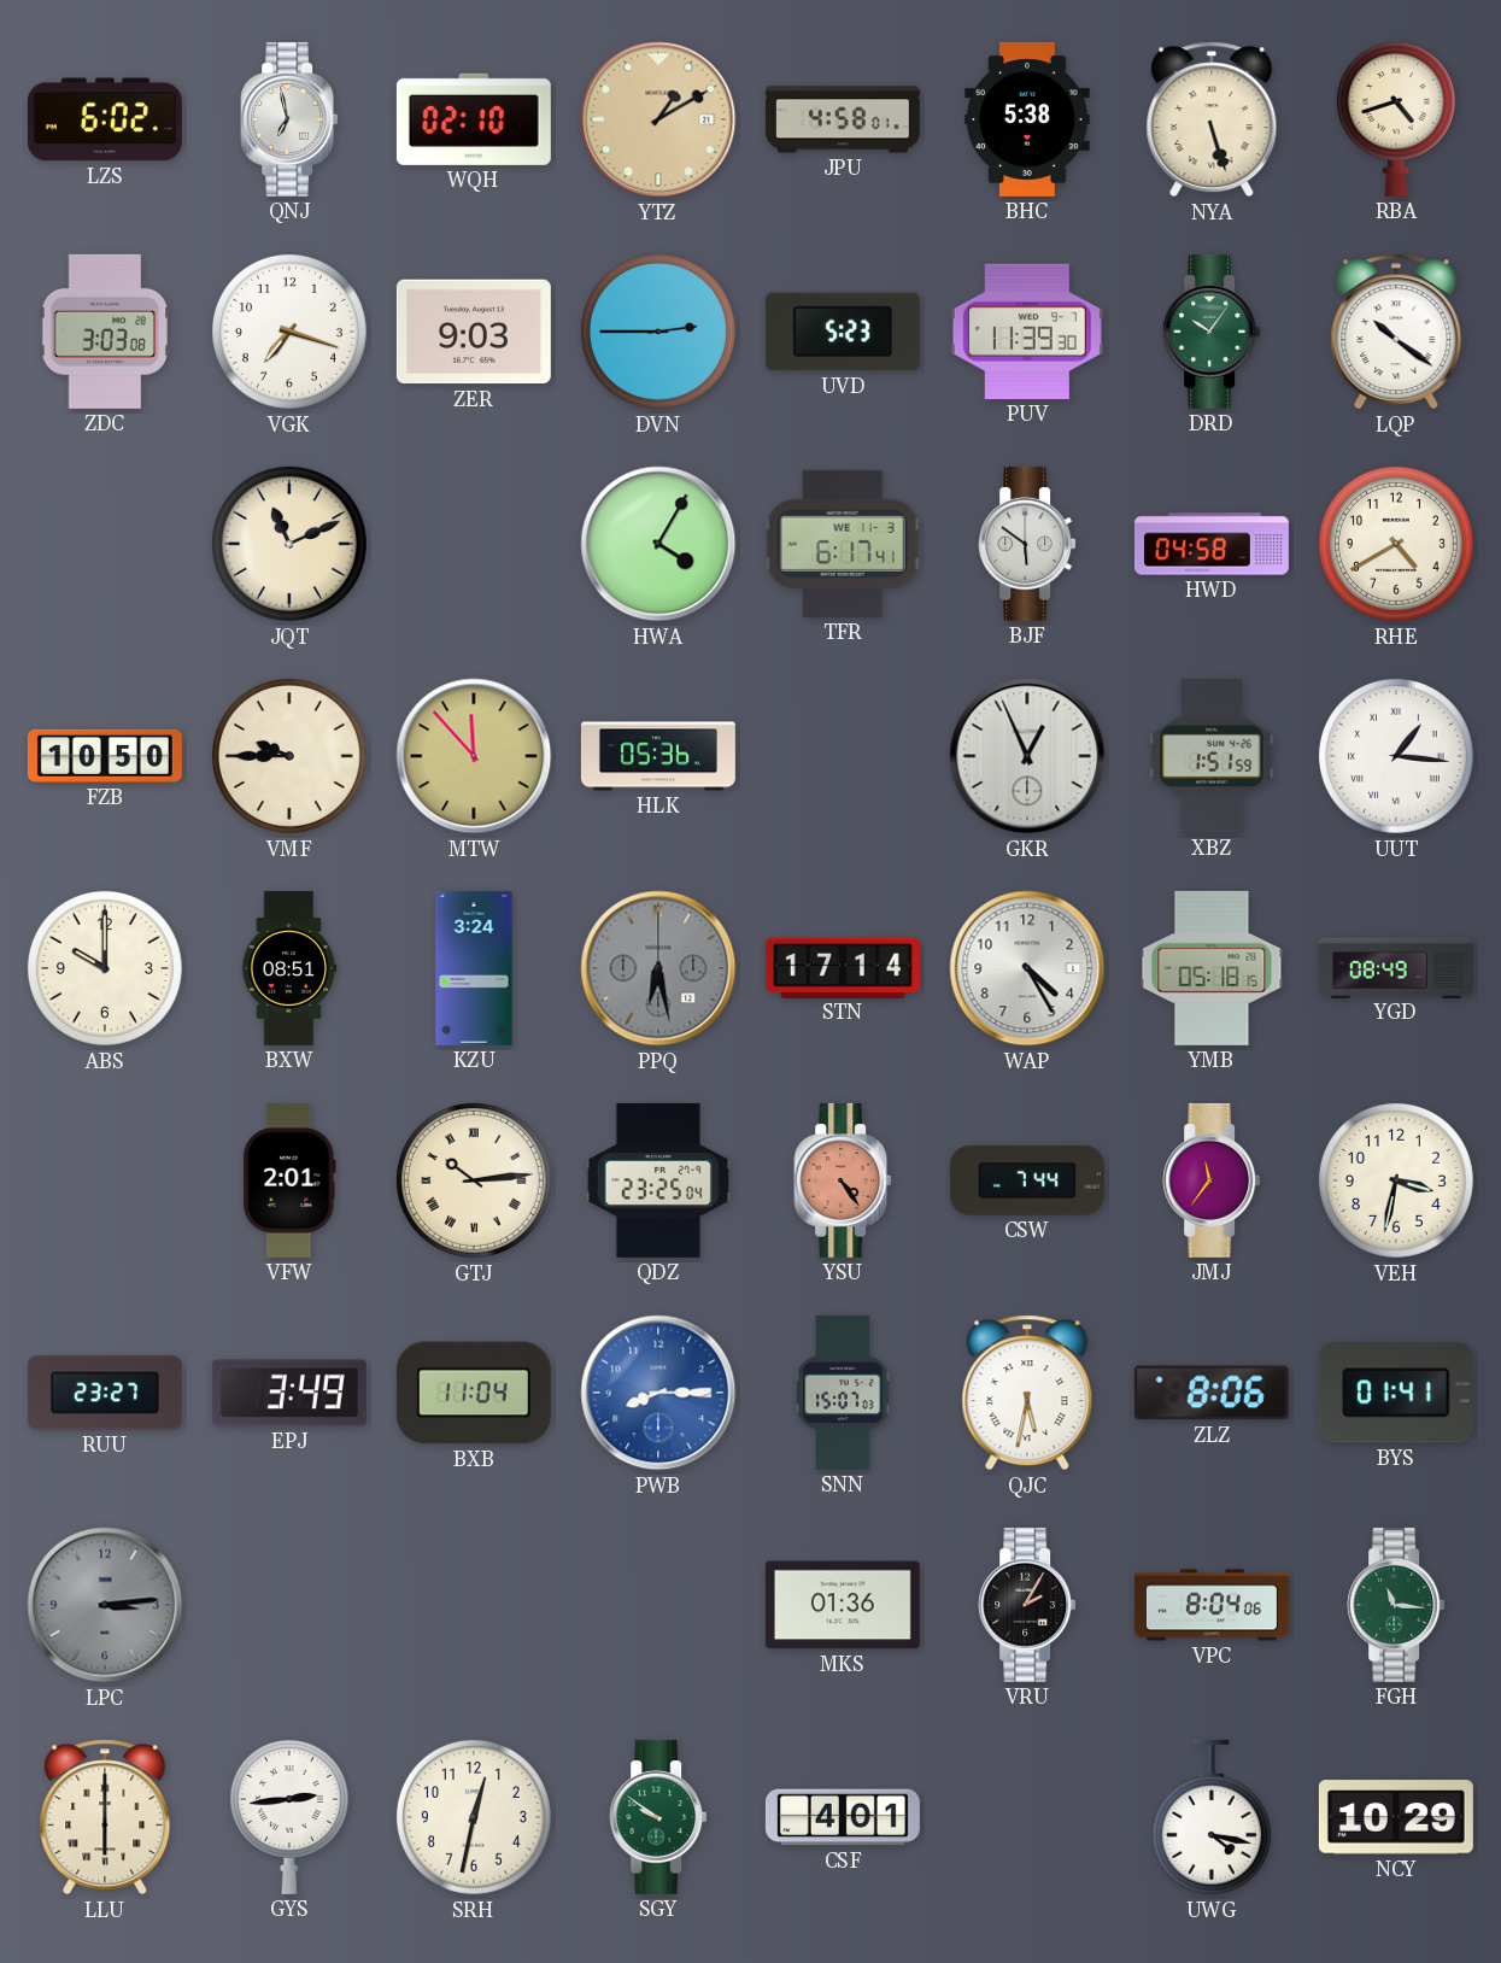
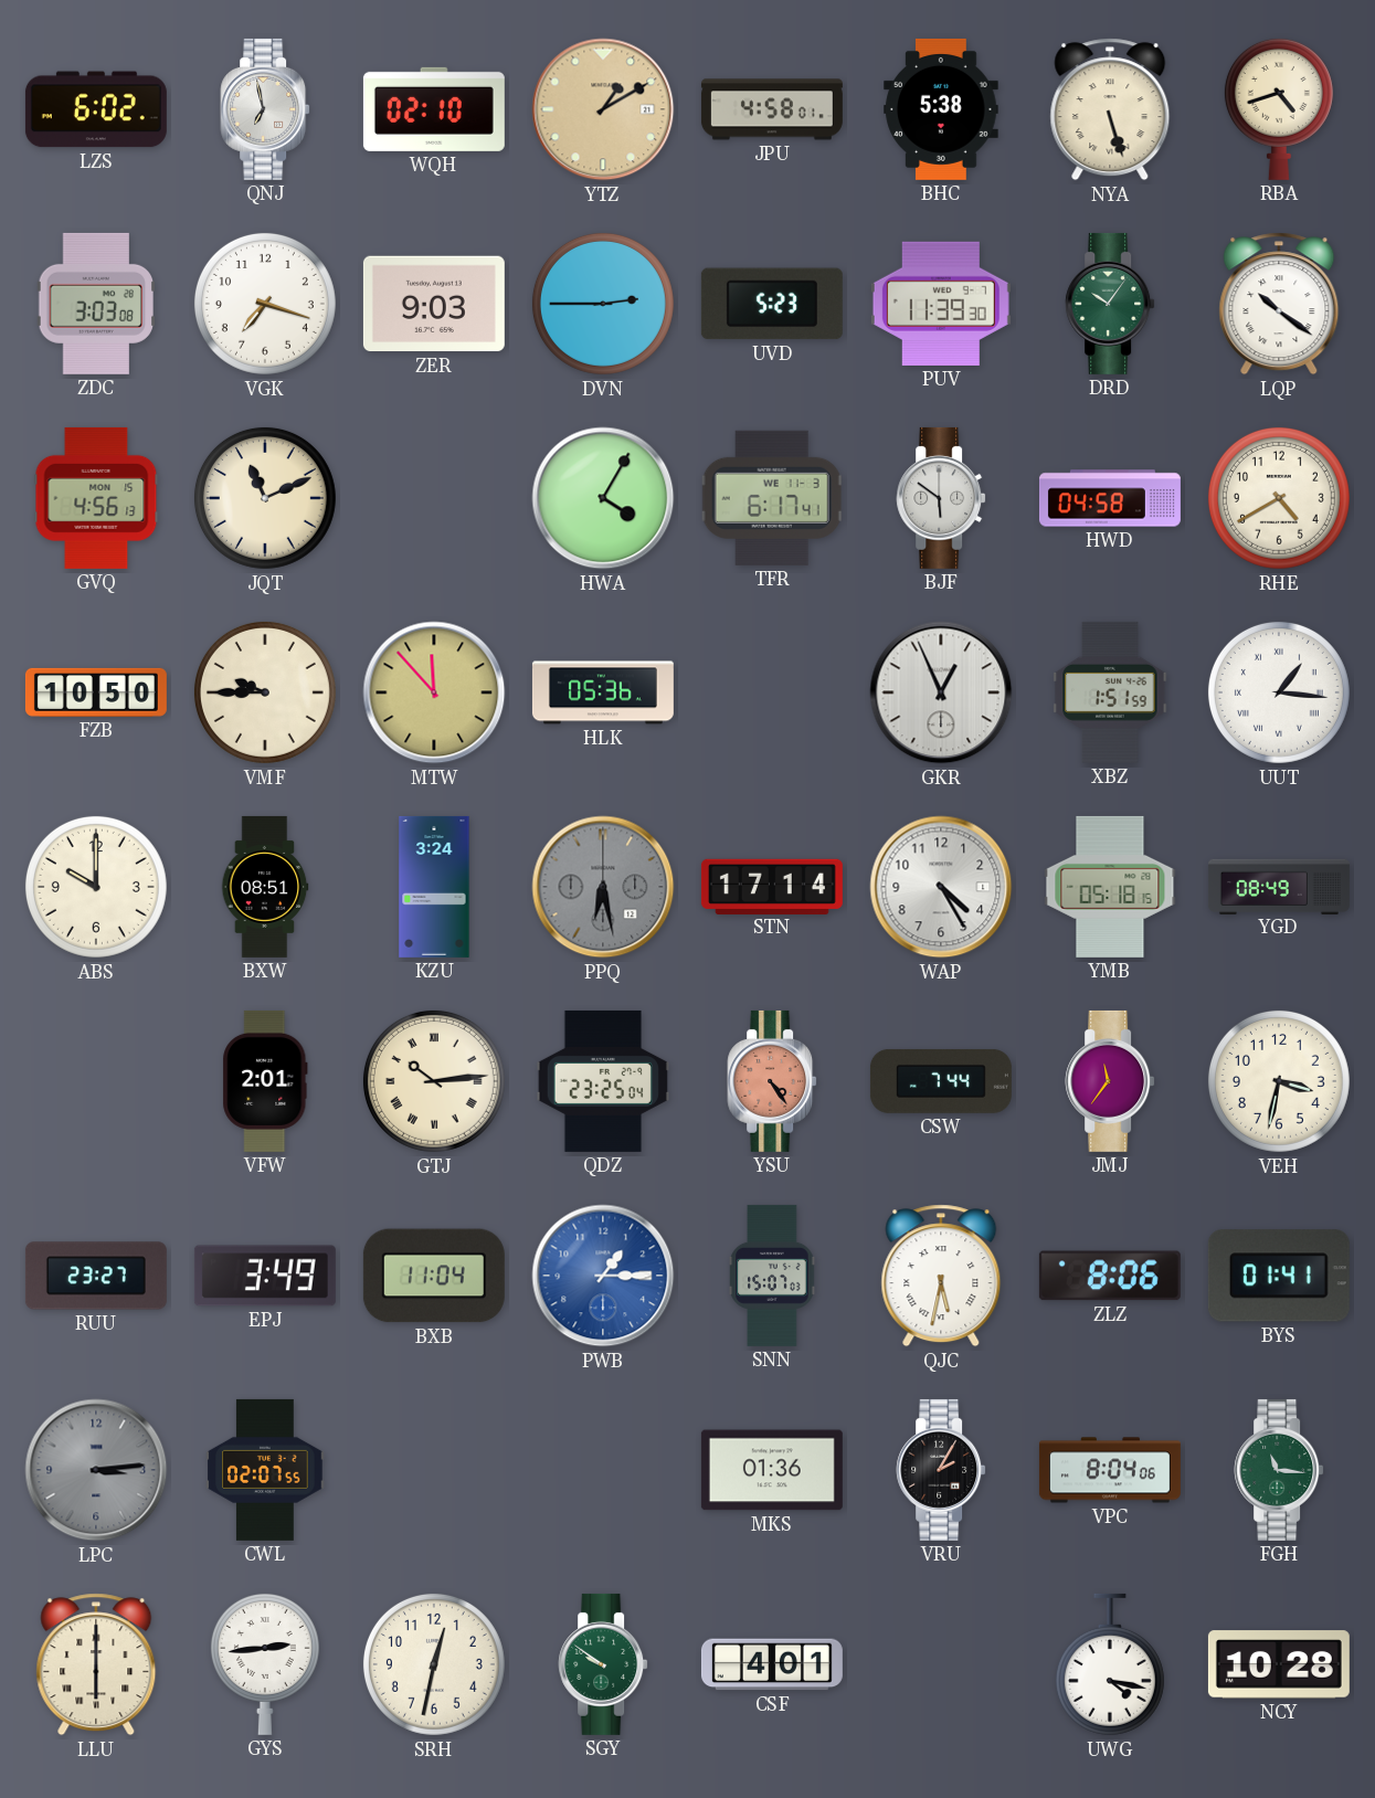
GVQ: none -> 4:56
PWB: 8:15 -> 1:15
CWL: none -> 02:07
NCY: 10:29 -> 10:28
